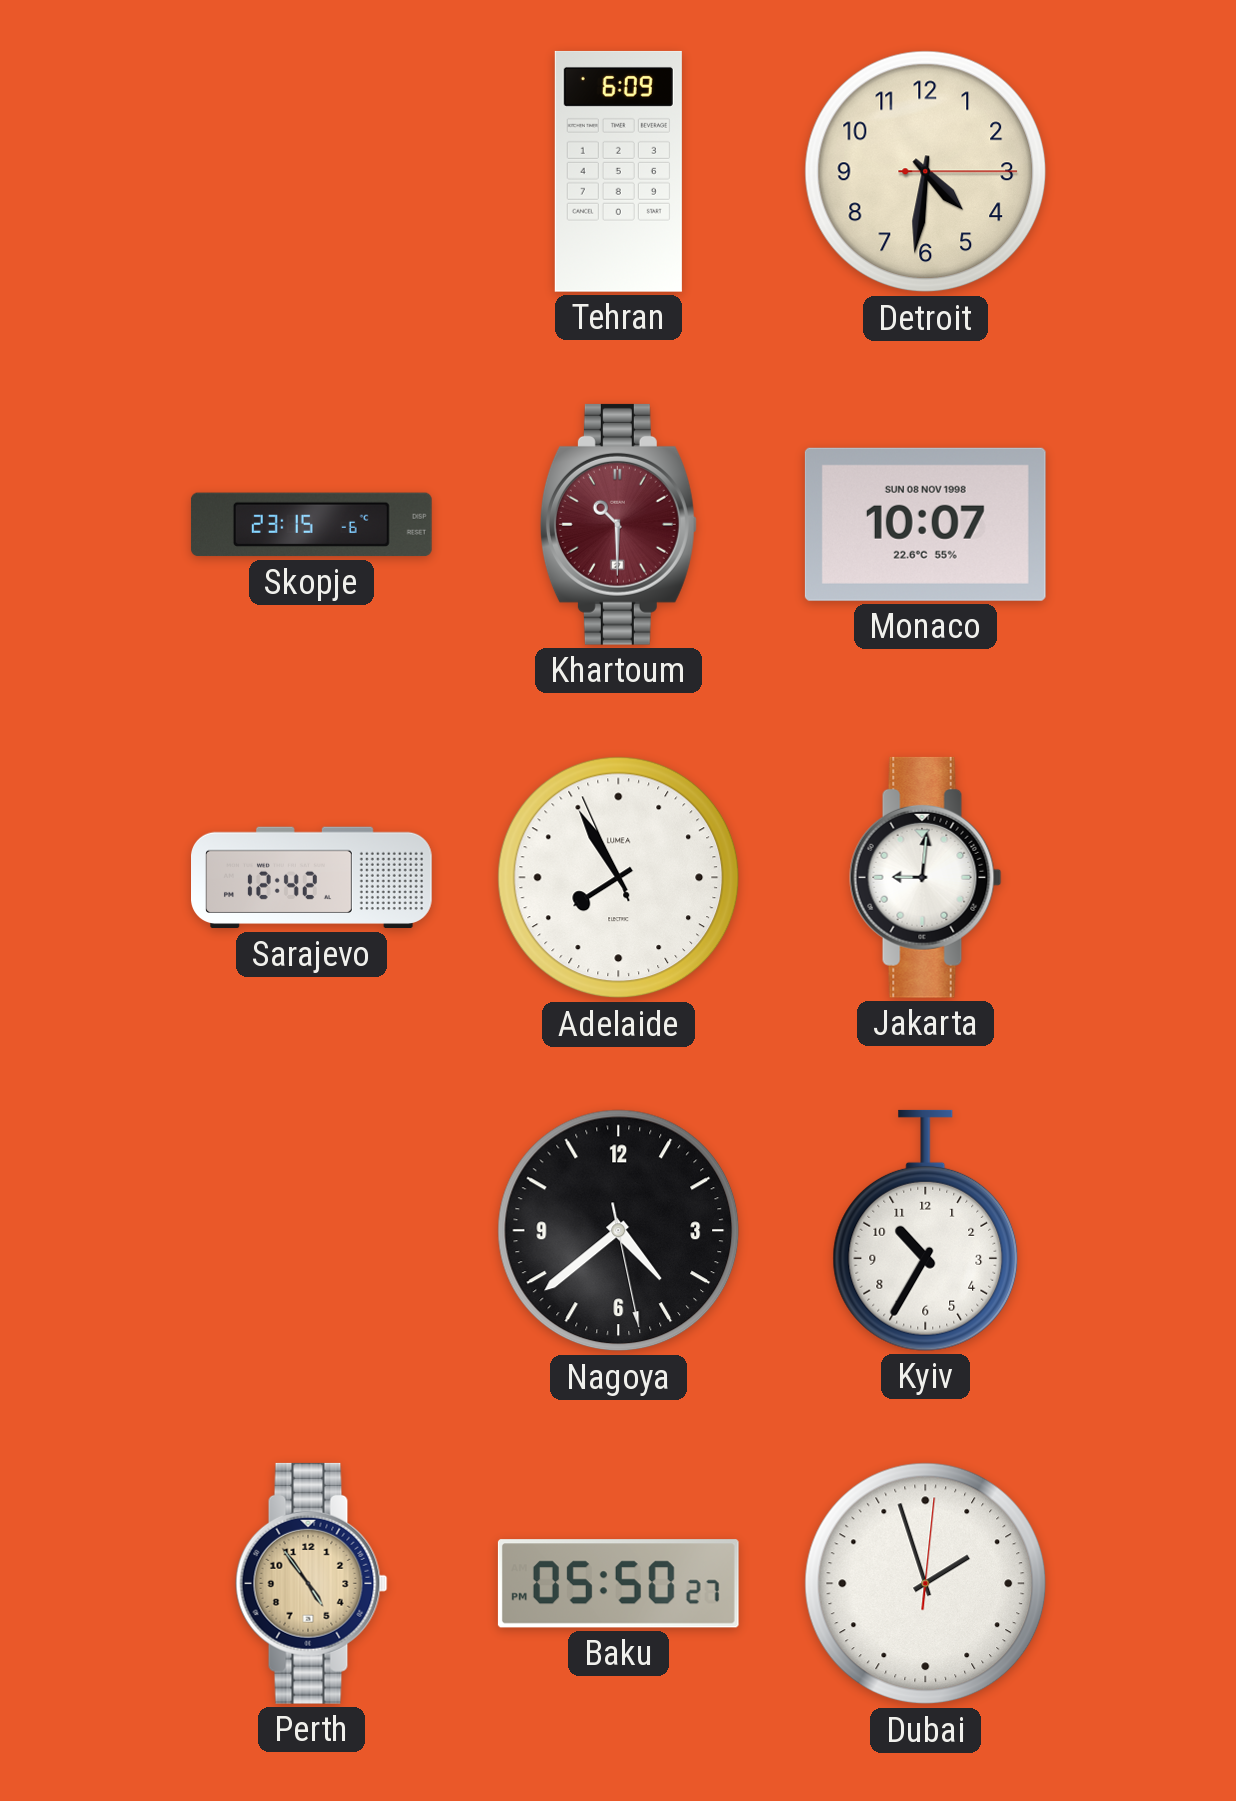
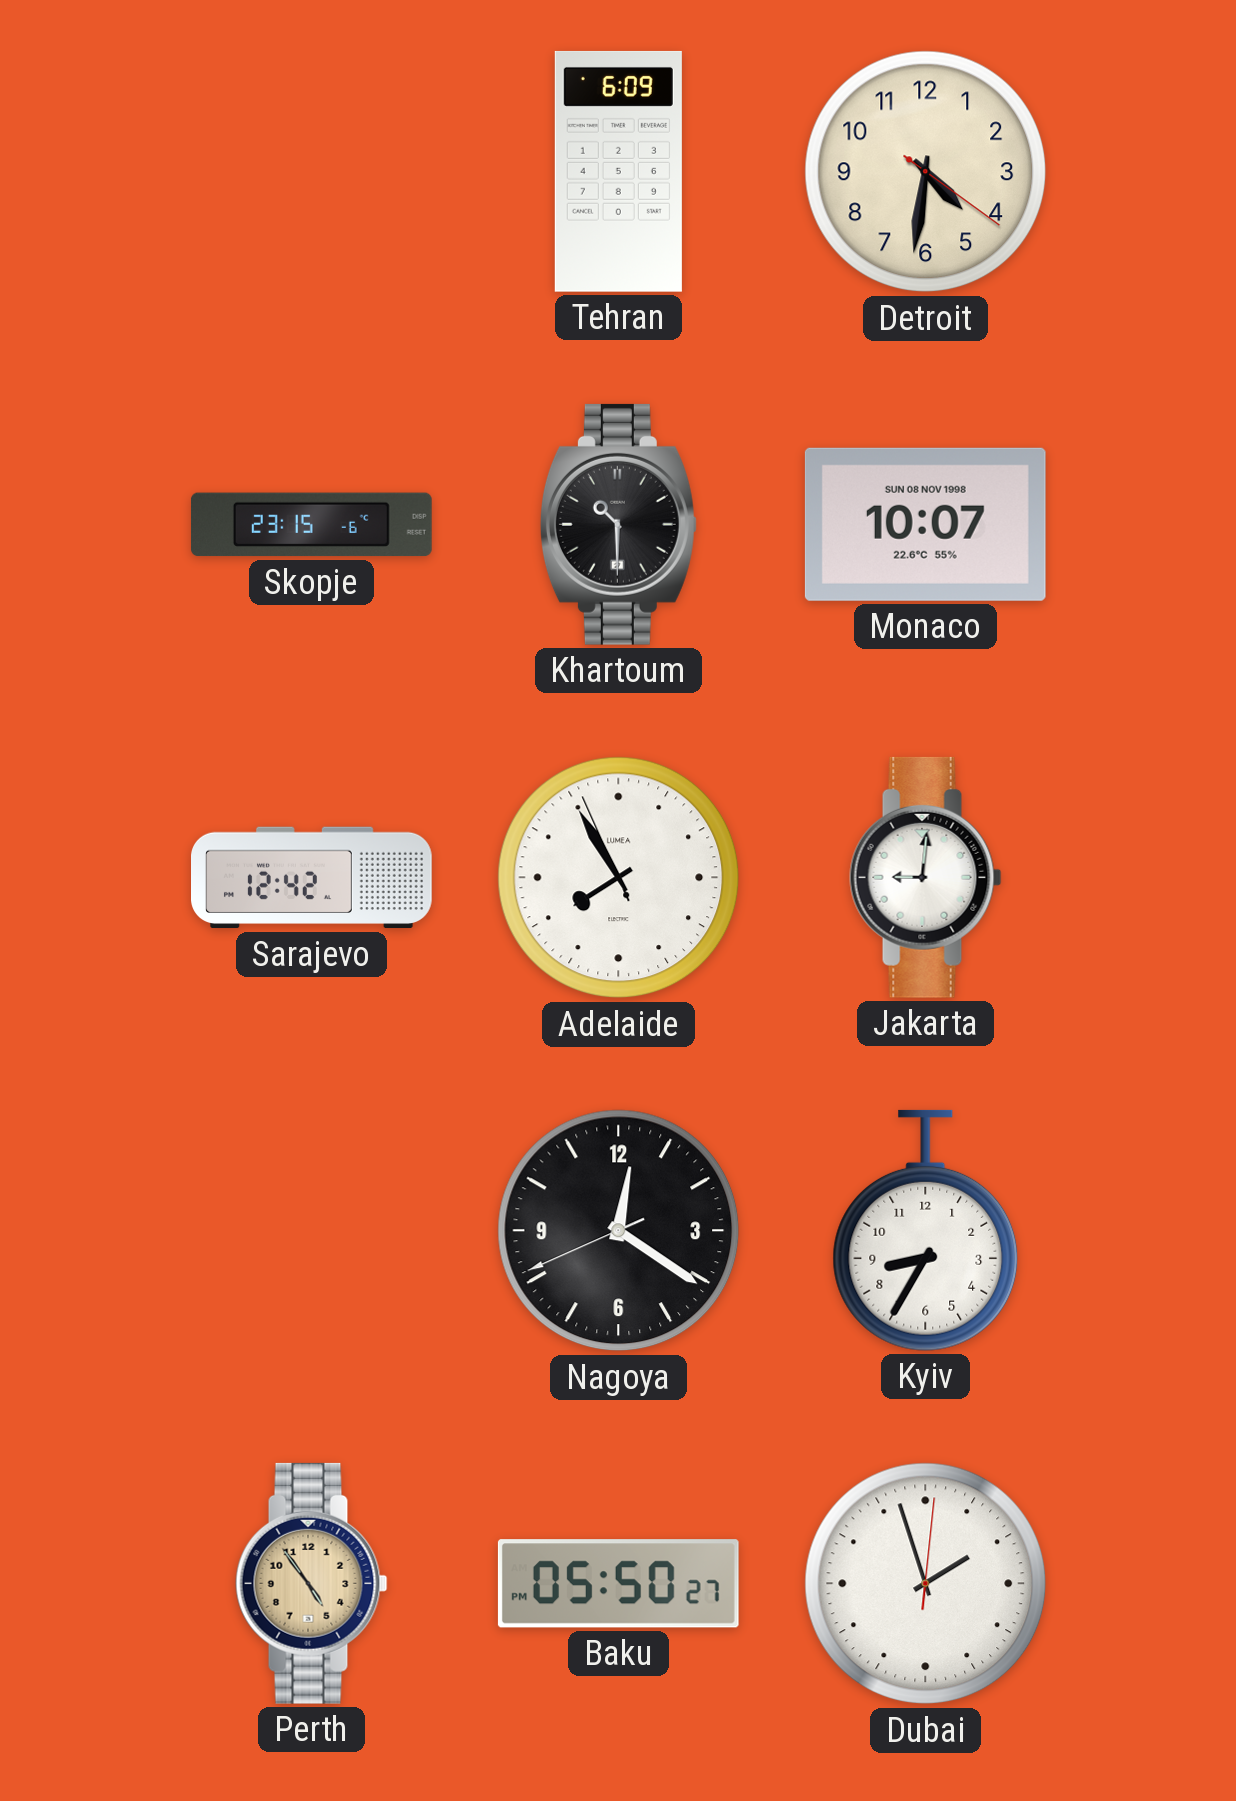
Detroit: 4:31:15 -> 4:31:21
Khartoum dial: burgundy -> black
Nagoya: 4:38 -> 12:20
Kyiv: 10:35 -> 8:35
